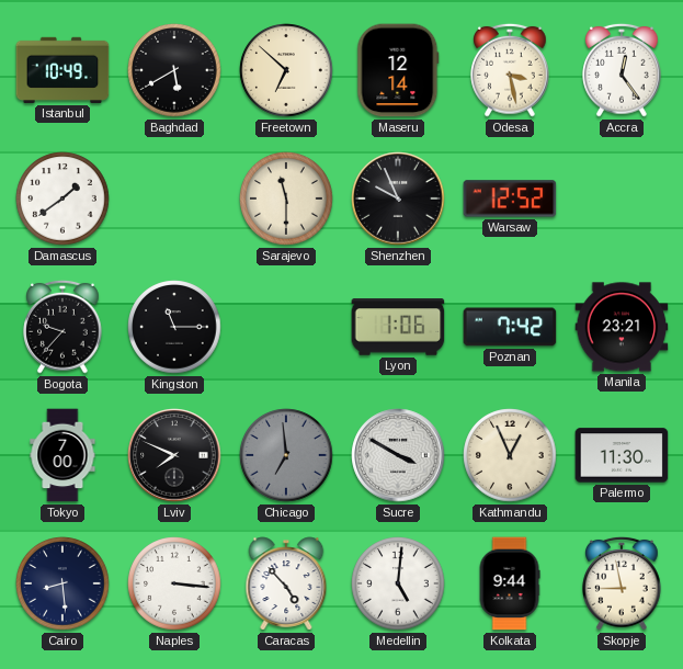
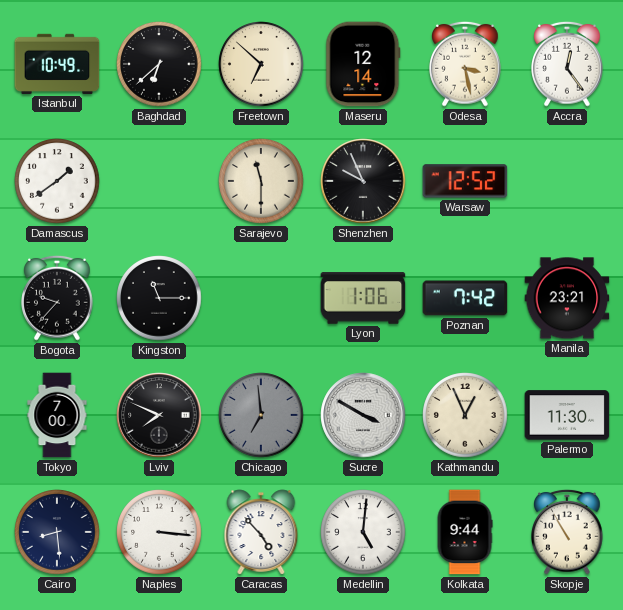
Baghdad: 5:40 -> 6:38
Skopje: 8:58 -> 10:55
